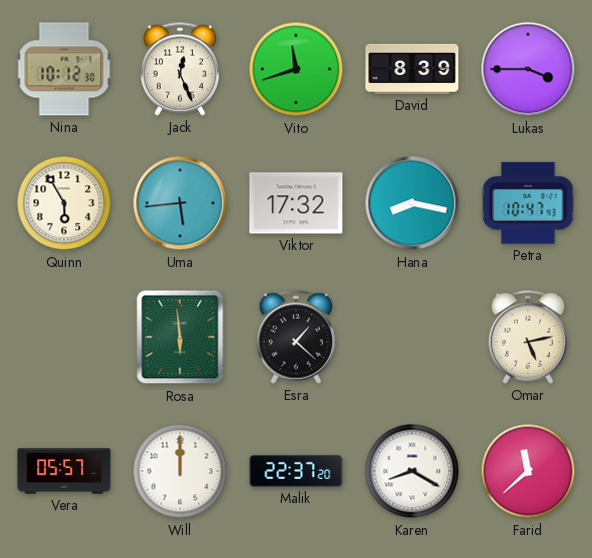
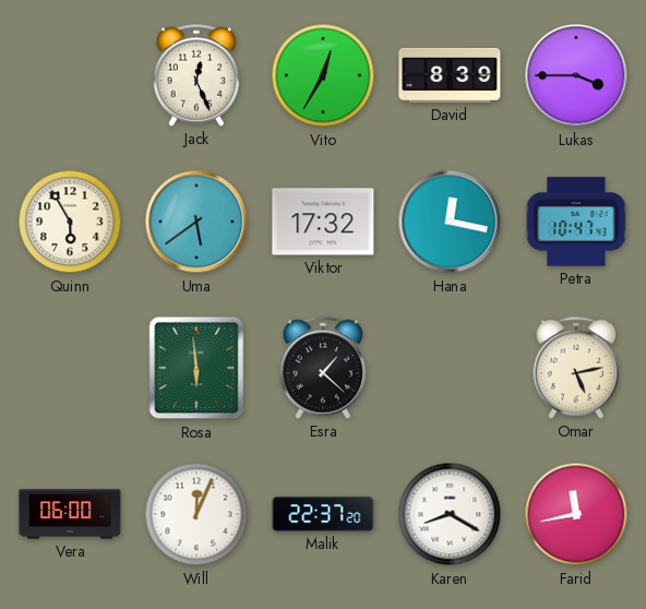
Nina: 10:12 -> none
Vito: 11:42 -> 12:35
Uma: 5:44 -> 5:39
Hana: 8:17 -> 12:17
Vera: 05:57 -> 06:00
Will: 12:00 -> 12:04
Farid: 11:38 -> 11:43
